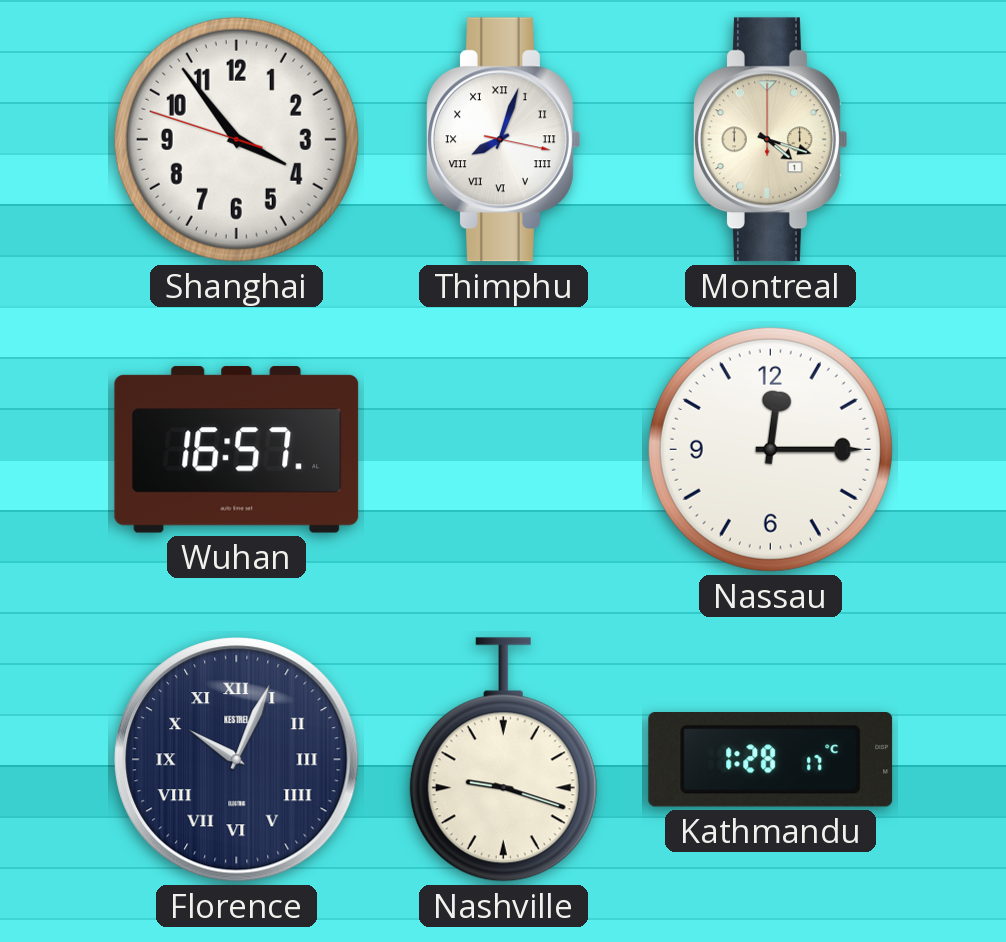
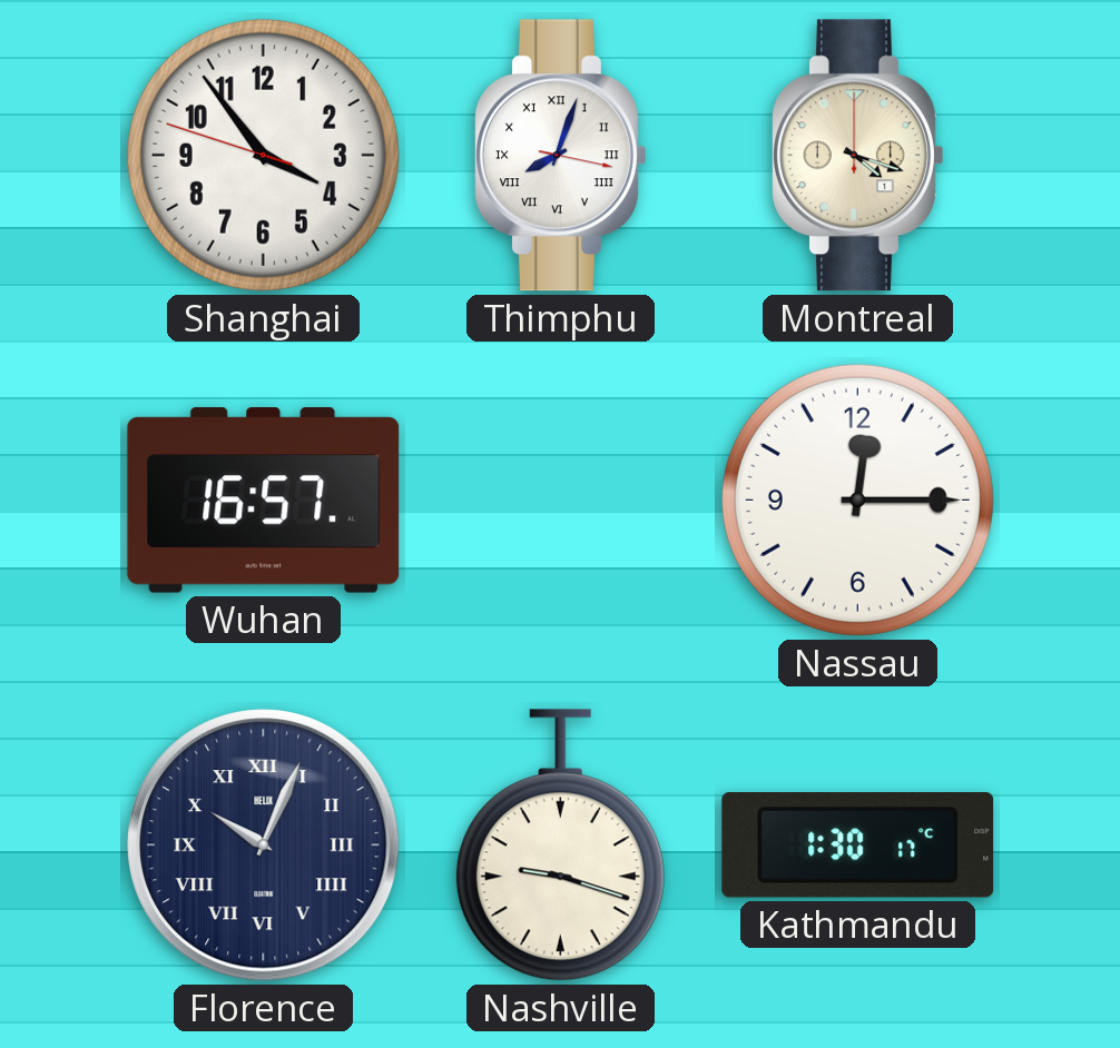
Florence brand: KESTREL -> HELIX
Kathmandu: 1:28 -> 1:30
